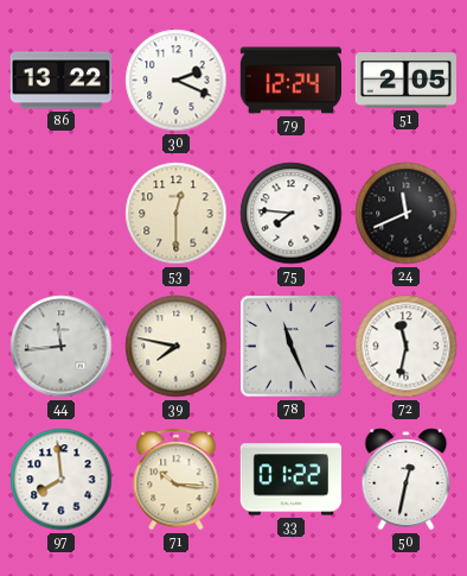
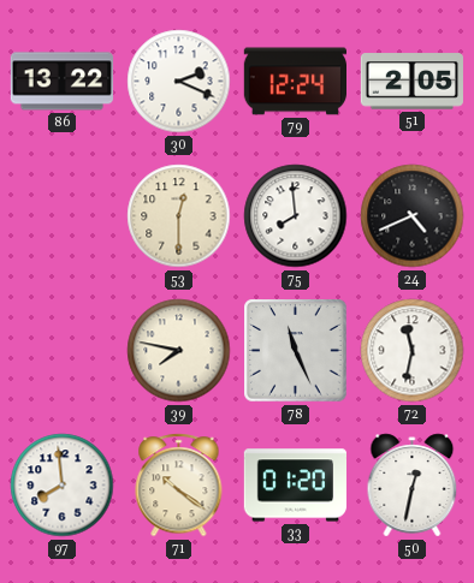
75: 7:46 -> 7:59
24: 11:41 -> 4:41
44: 11:44 -> none
71: 10:16 -> 10:21
33: 01:22 -> 01:20
